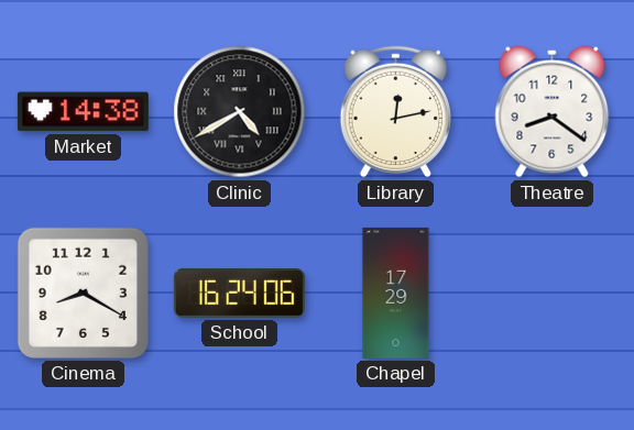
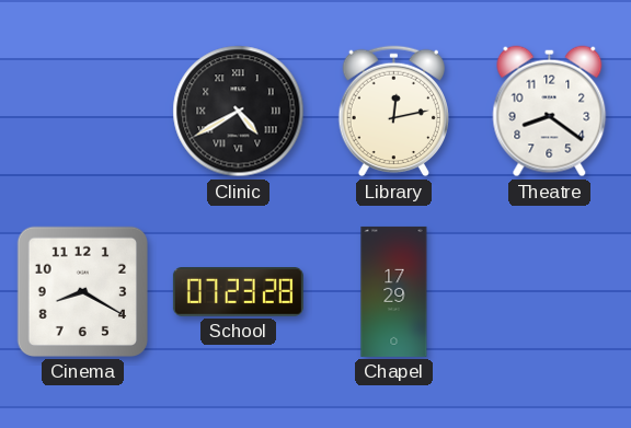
Market: 14:38 -> none
School: 16:24 -> 07:23
